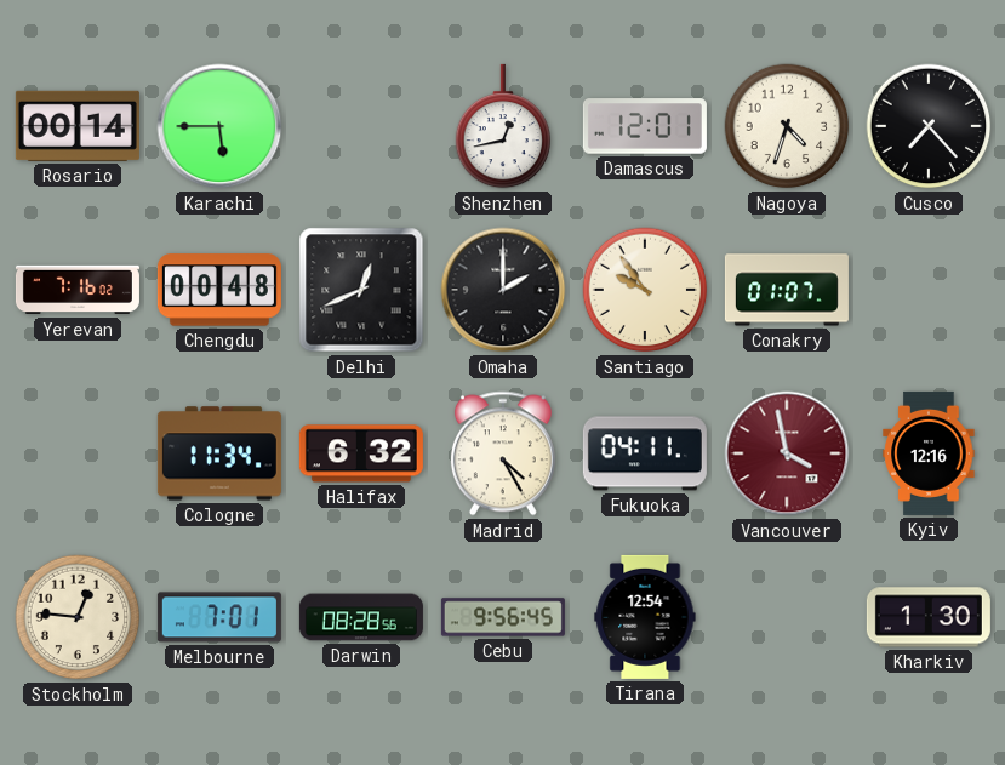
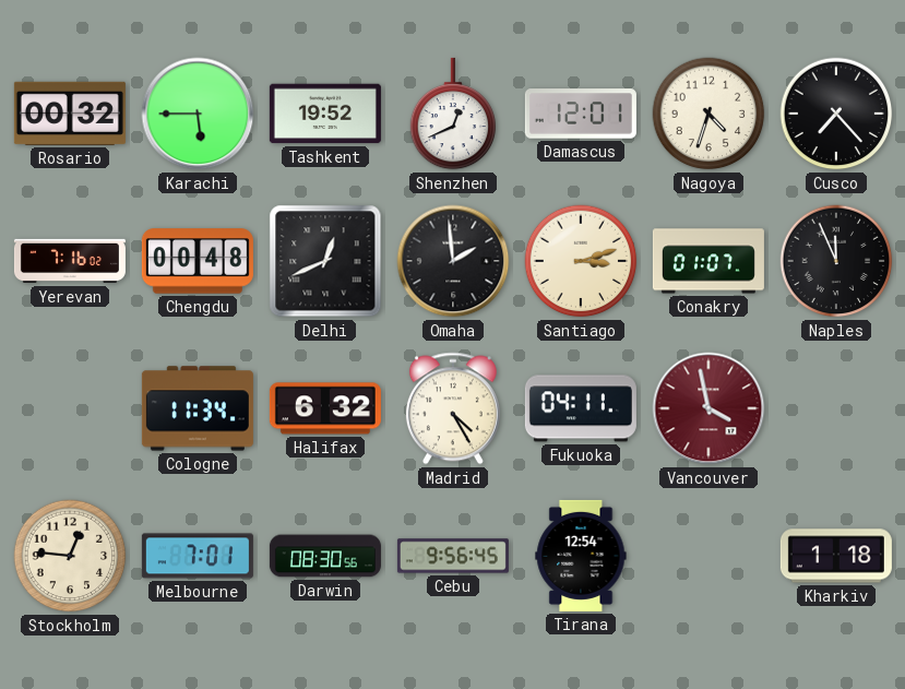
Rosario: 00:14 -> 00:32
Tashkent: none -> 19:52
Shenzhen: 12:43 -> 12:41
Omaha: 2:00 -> 1:59
Santiago: 9:54 -> 3:12
Naples: none -> 11:56
Kyiv: 12:16 -> none
Darwin: 08:28 -> 08:30
Kharkiv: 1:30 -> 1:18
